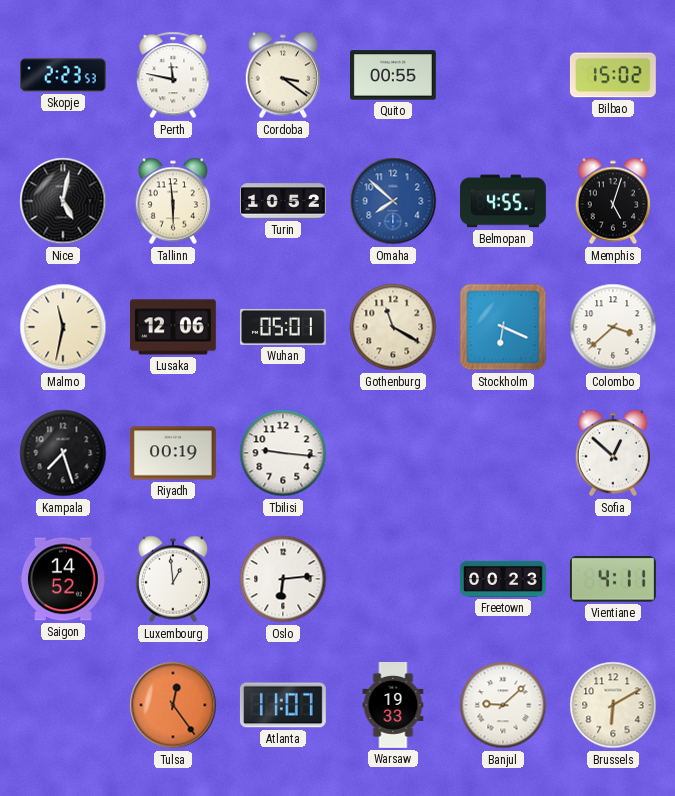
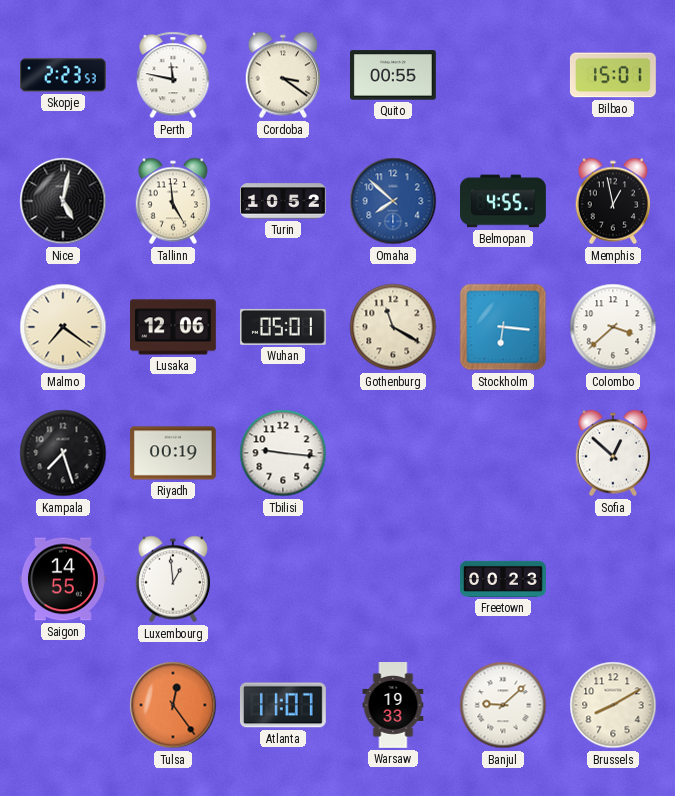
Bilbao: 15:02 -> 15:01
Tallinn: 5:59 -> 4:59
Memphis: 5:03 -> 12:58
Malmo: 11:32 -> 7:21
Stockholm: 6:19 -> 6:16
Saigon: 14:52 -> 14:55
Oslo: 6:14 -> none
Vientiane: 4:11 -> none
Brussels: 6:10 -> 8:10
